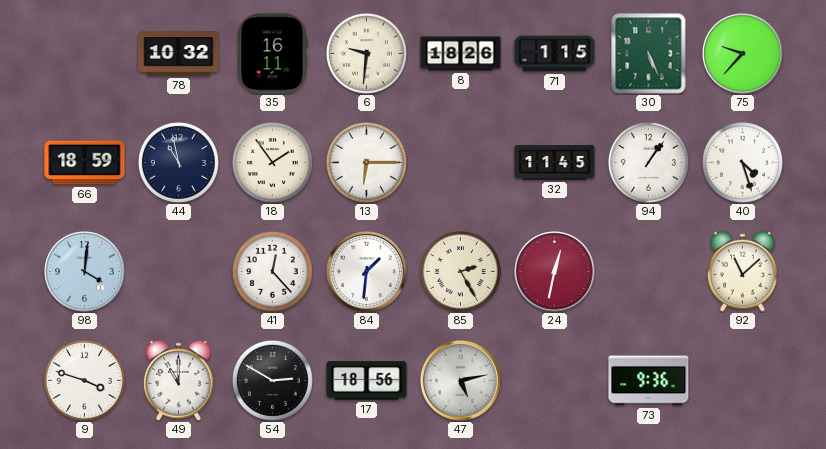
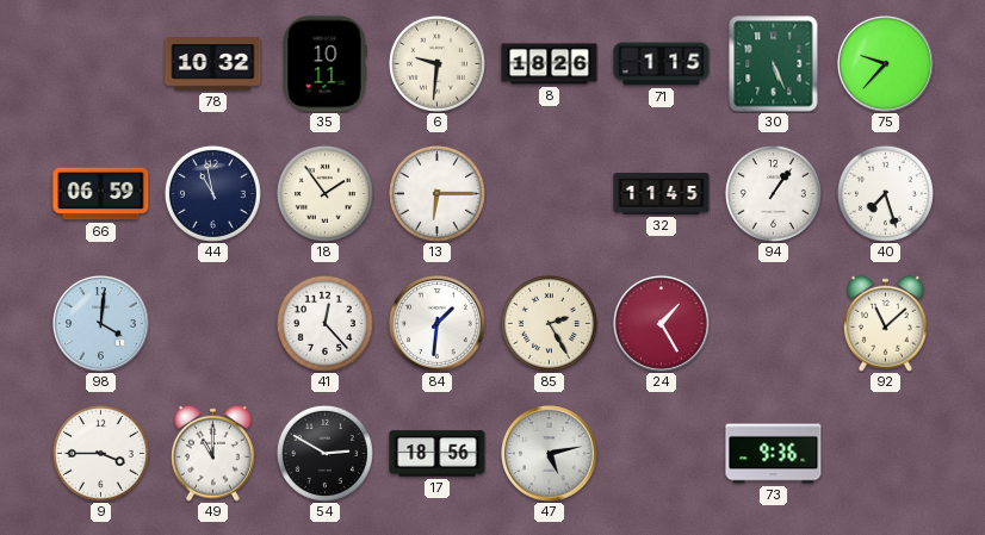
35: 16:11 -> 10:11
66: 18:59 -> 06:59
40: 4:27 -> 7:27
24: 12:32 -> 1:25
9: 3:48 -> 3:45
